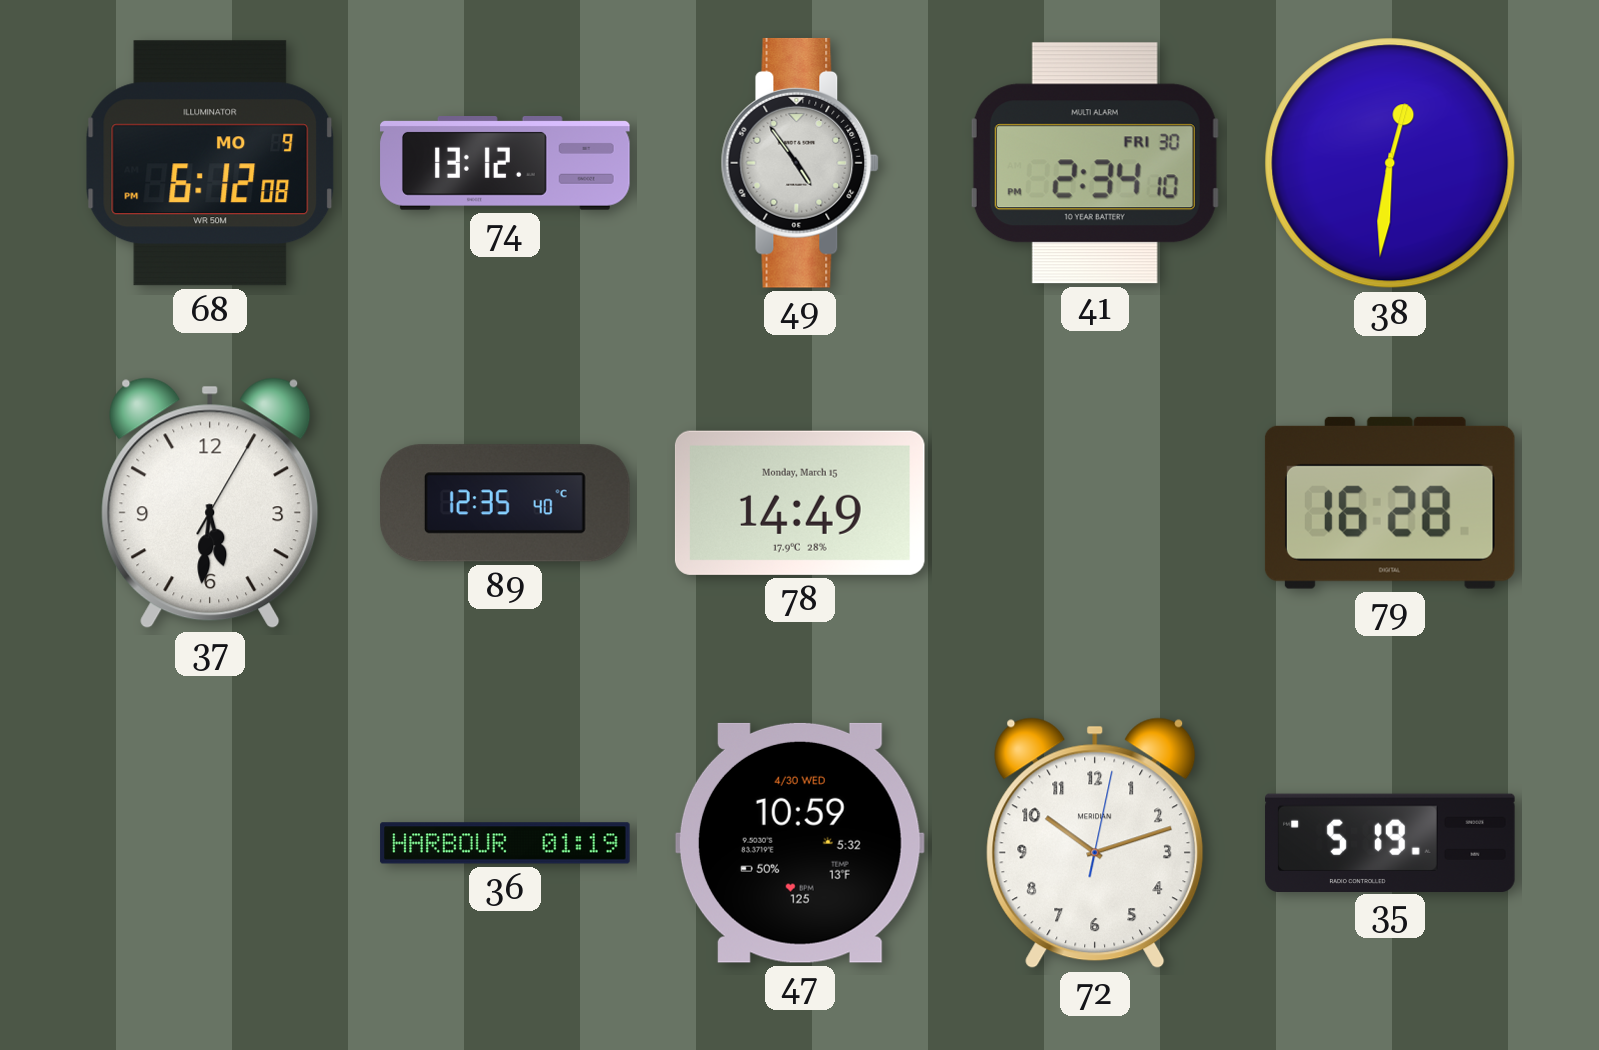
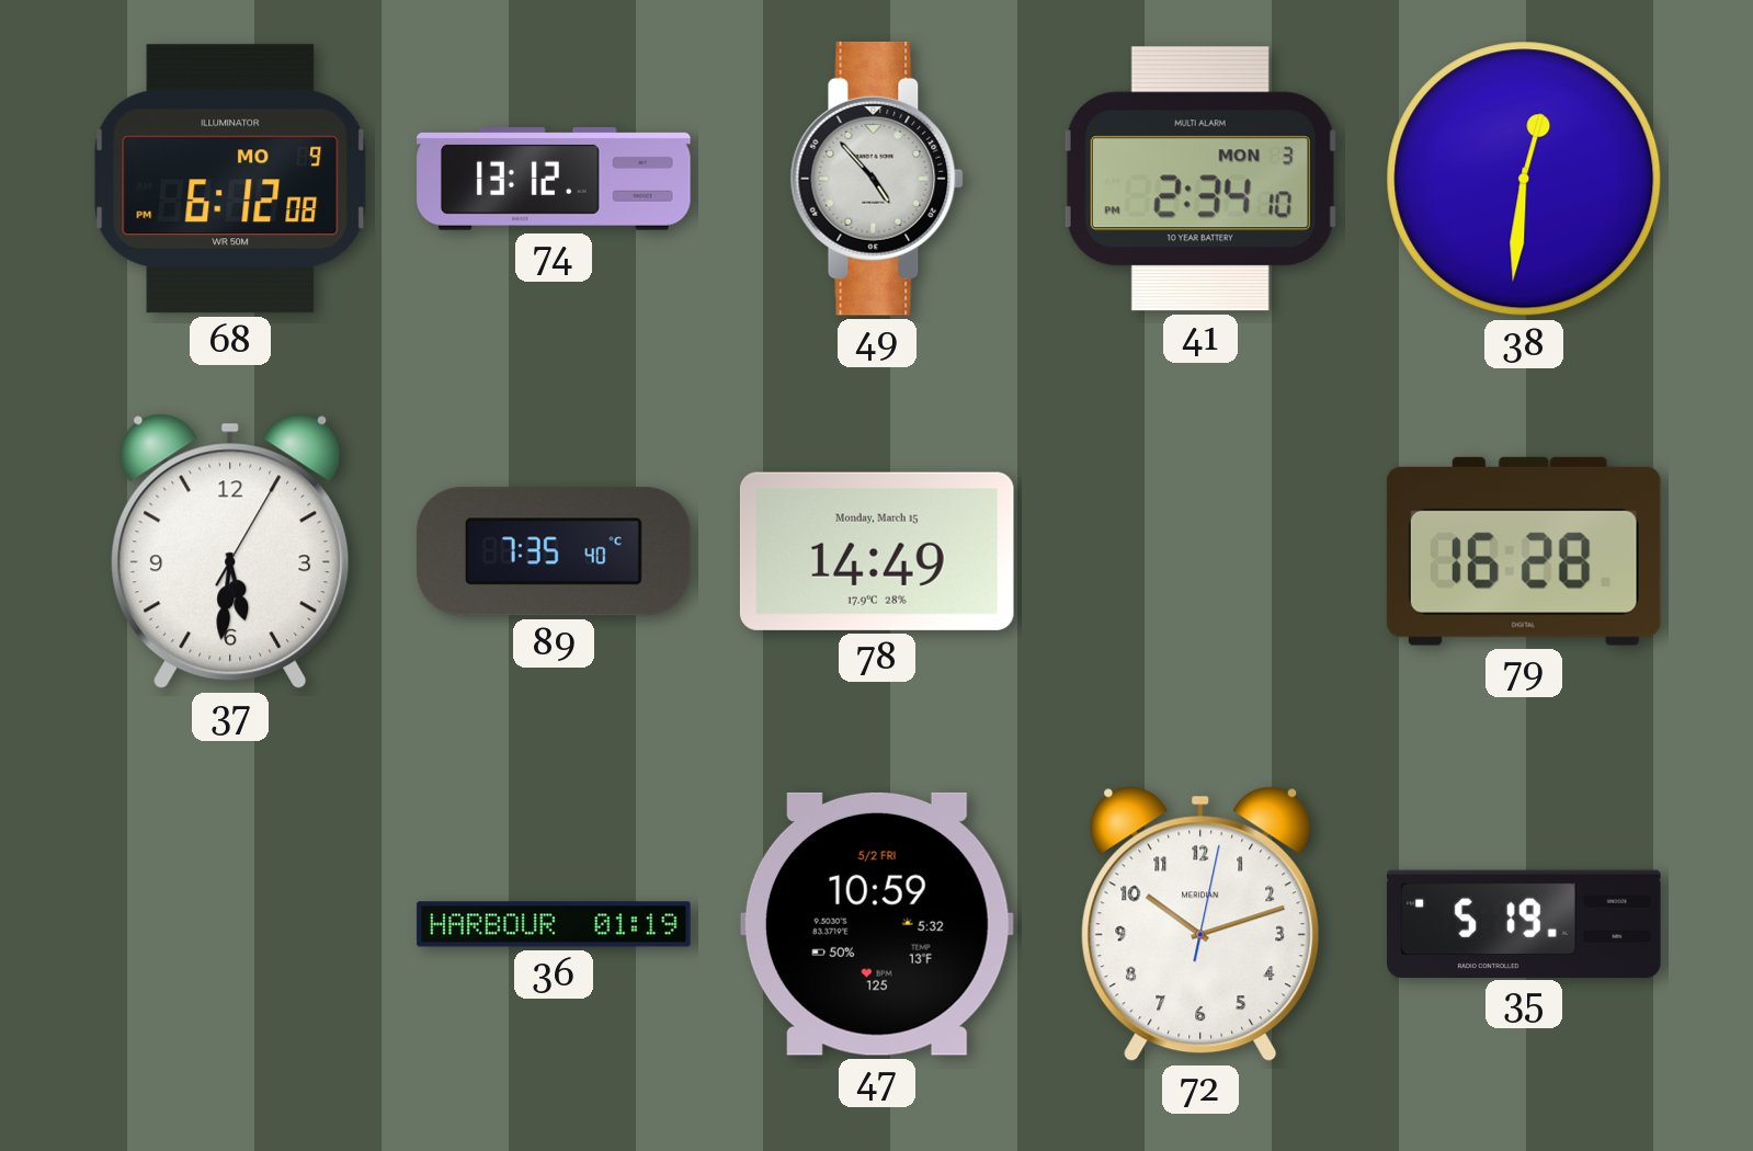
49: 4:54 -> 4:53
41 date: FRI 30 -> MON 3
89: 12:35 -> 7:35
47 date: 4/30 WED -> 5/2 FRI
